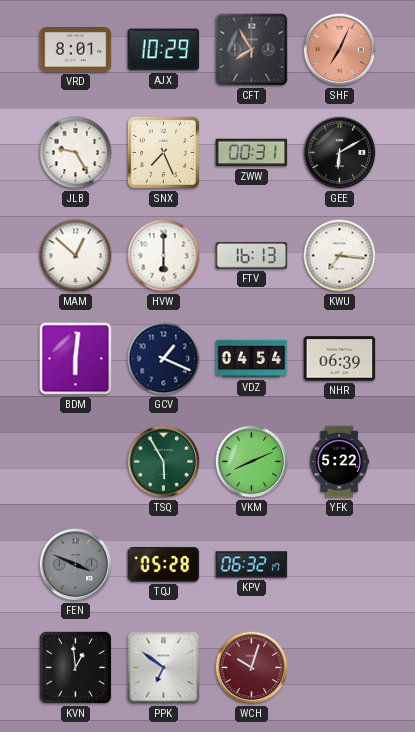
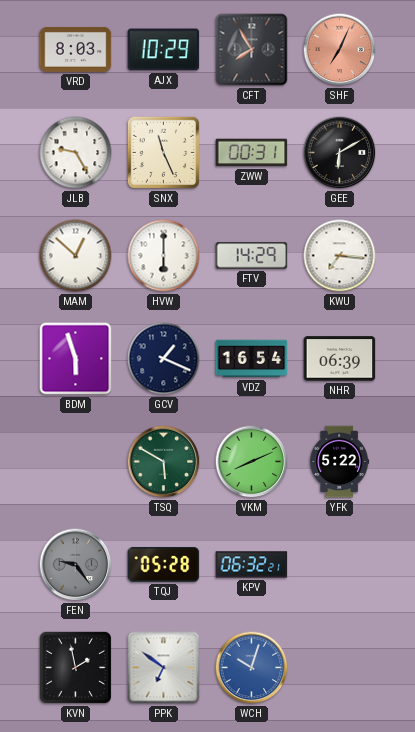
VRD: 8:01 -> 8:03
SNX: 7:26 -> 11:26
FTV: 16:13 -> 14:29
BDM: 6:01 -> 5:57
VDZ: 04:54 -> 16:54
TSQ: 5:55 -> 5:50
FEN: 3:49 -> 9:24
KPV: 06:32:17 -> 06:32:21
KVN: 12:59 -> 1:58
WCH dial: burgundy -> blue
